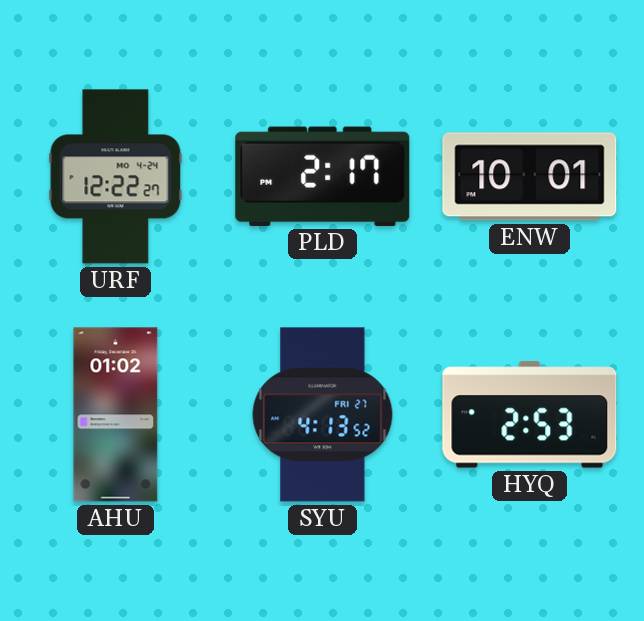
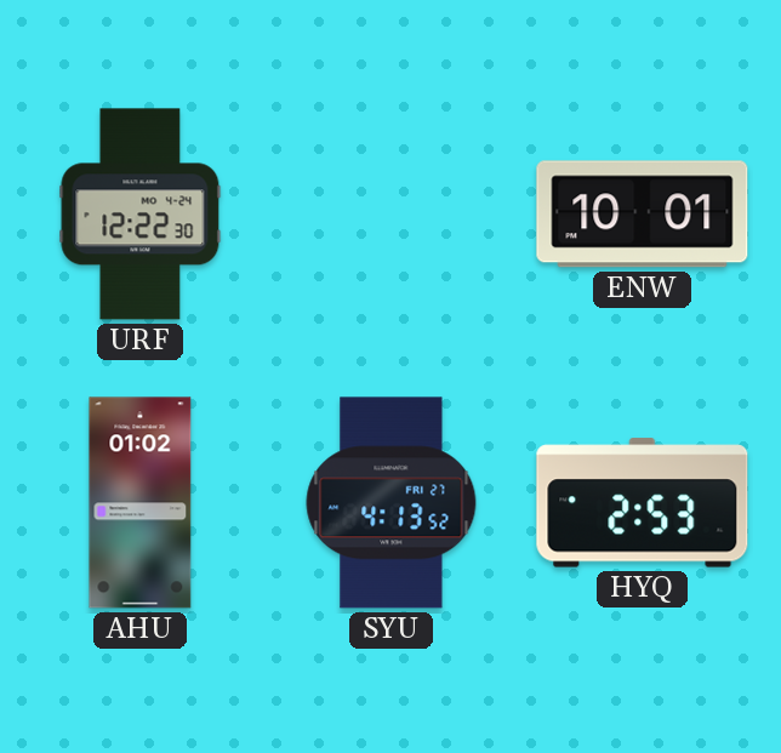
URF: 12:22:27 -> 12:22:30
PLD: 2:17 -> none
